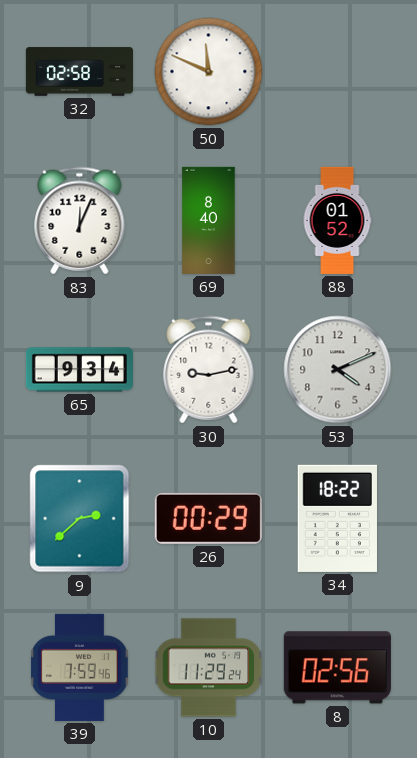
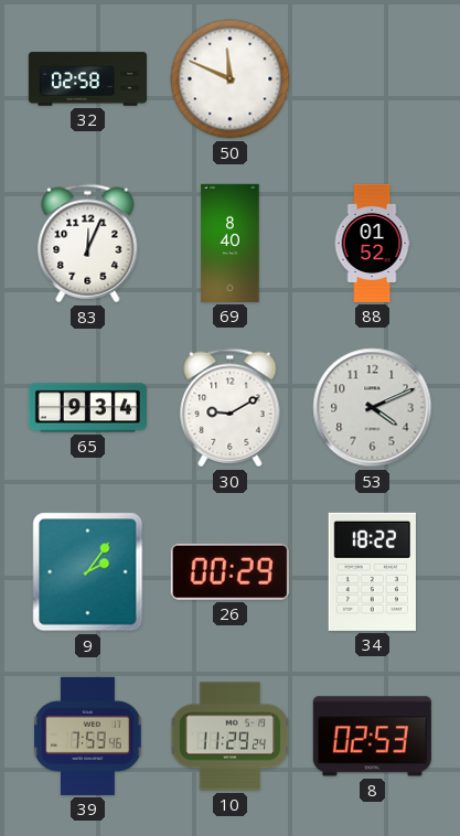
30: 9:13 -> 9:10
9: 2:38 -> 2:06
8: 02:56 -> 02:53
